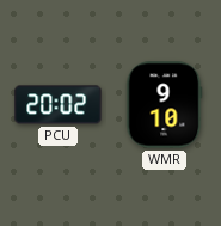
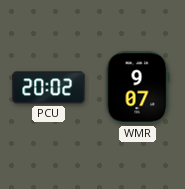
WMR: 9:10 -> 9:07
